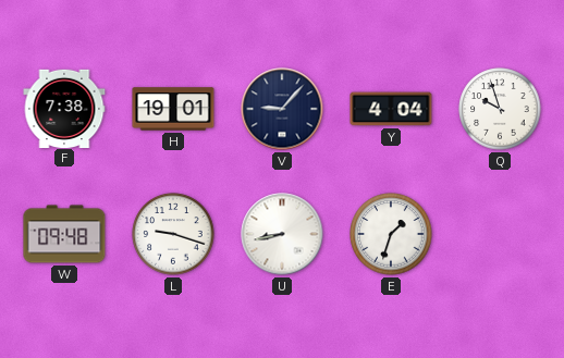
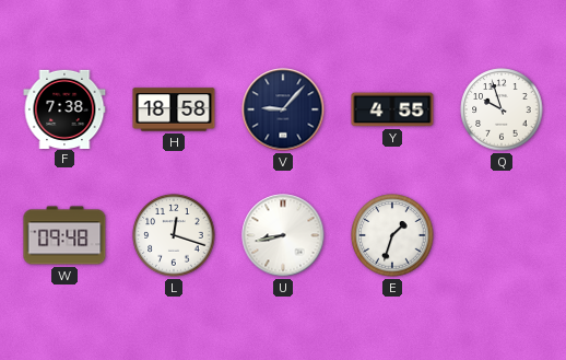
H: 19:01 -> 18:58
Y: 4:04 -> 4:55
L: 9:18 -> 12:18
